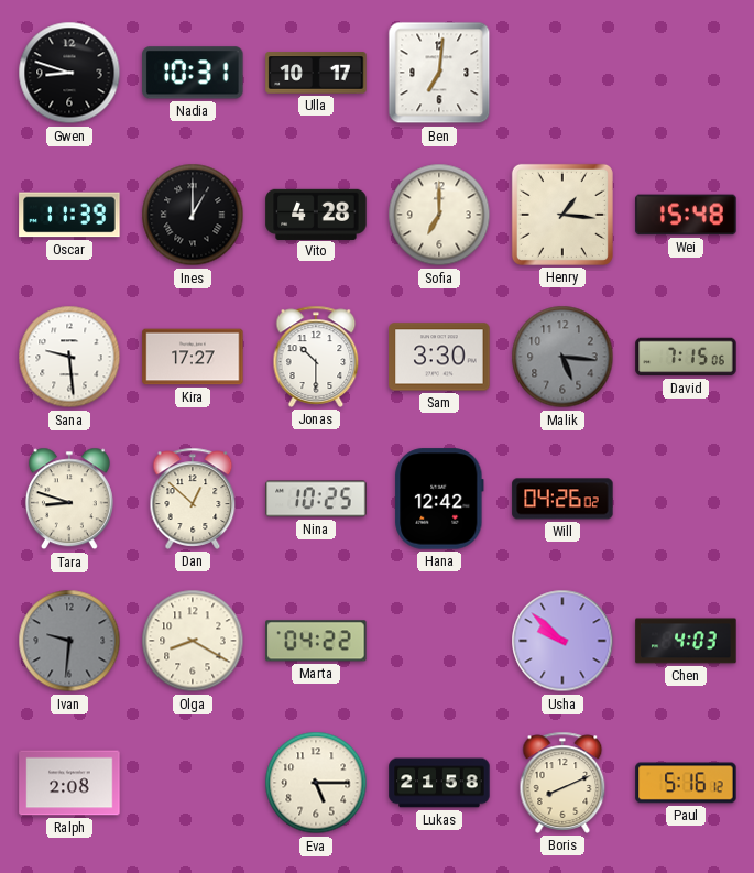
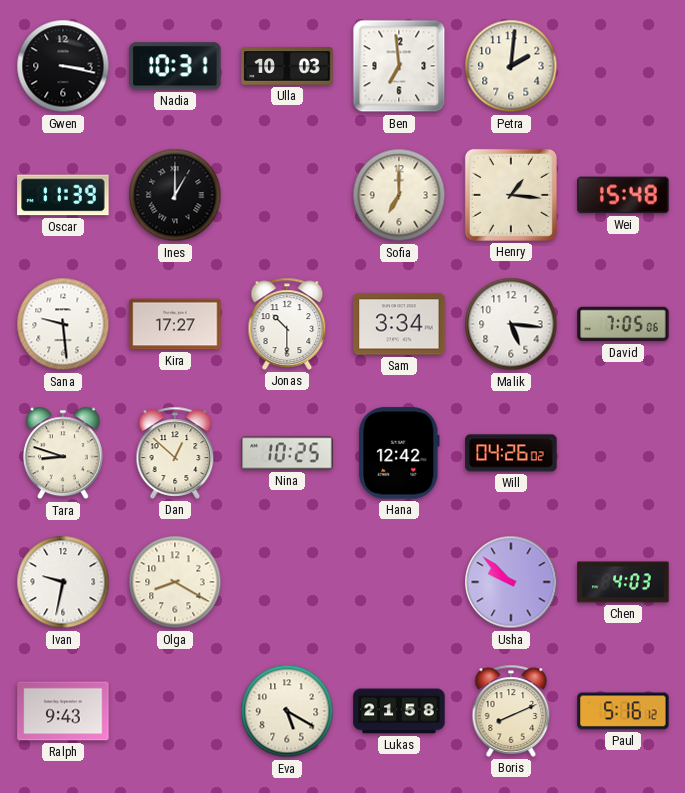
Gwen: 8:48 -> 3:17
Ulla: 10:17 -> 10:03
Ben: 7:01 -> 6:59
Petra: none -> 2:01
Vito: 4:28 -> none
Sam: 3:30 -> 3:34
Malik dial: grey -> white
David: 7:15 -> 7:05
Ivan: 9:31 -> 9:32
Ivan dial: grey -> white
Marta: 04:22 -> none
Ralph: 2:08 -> 9:43
Eva: 5:15 -> 5:20
